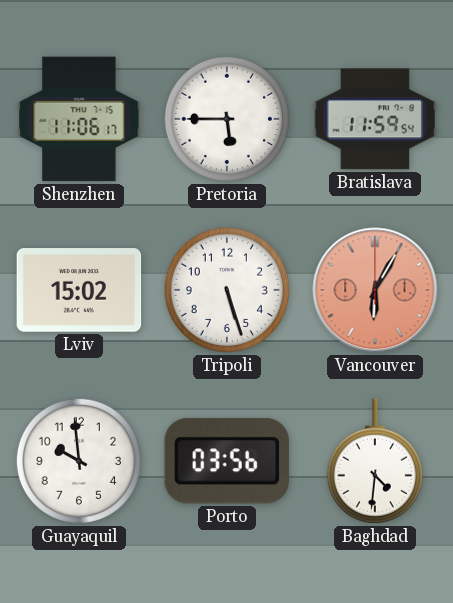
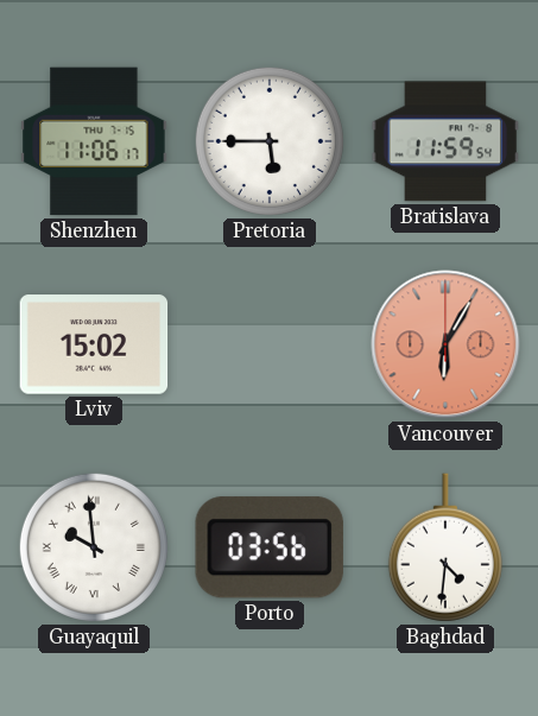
Tripoli: 5:27 -> none
Guayaquil numerals: Arabic -> Roman
